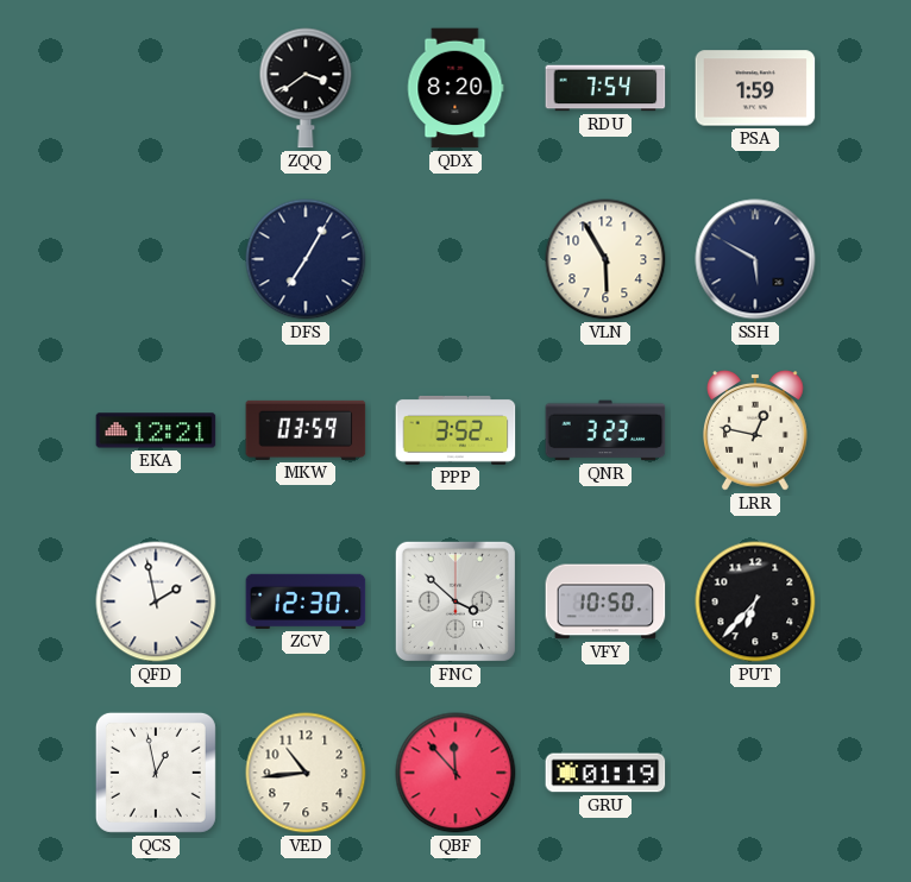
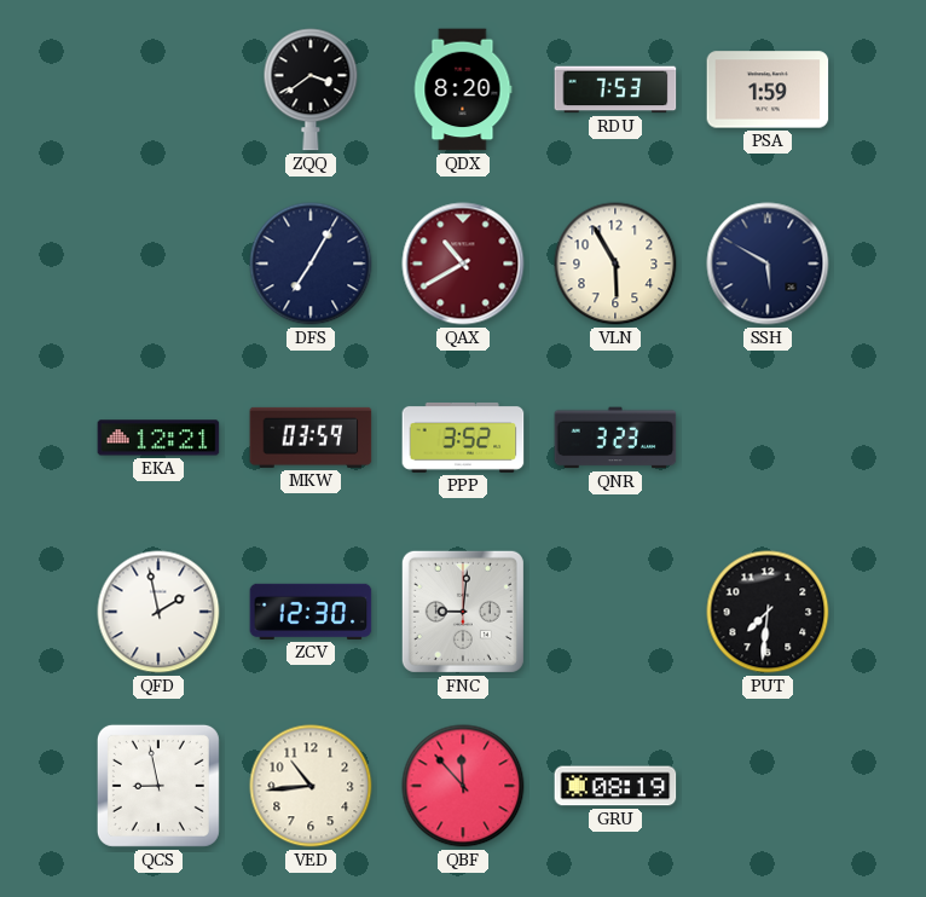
RDU: 7:54 -> 7:53
QAX: none -> 10:40
LRR: 12:47 -> none
FNC: 3:52 -> 9:01
VFY: 10:50 -> none
PUT: 6:37 -> 7:31
QCS: 12:58 -> 8:58
GRU: 01:19 -> 08:19
